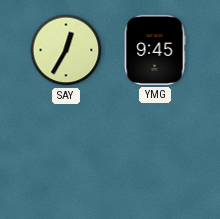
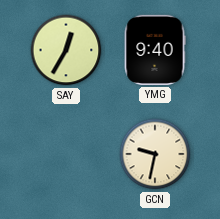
YMG: 9:45 -> 9:40
GCN: none -> 9:32
